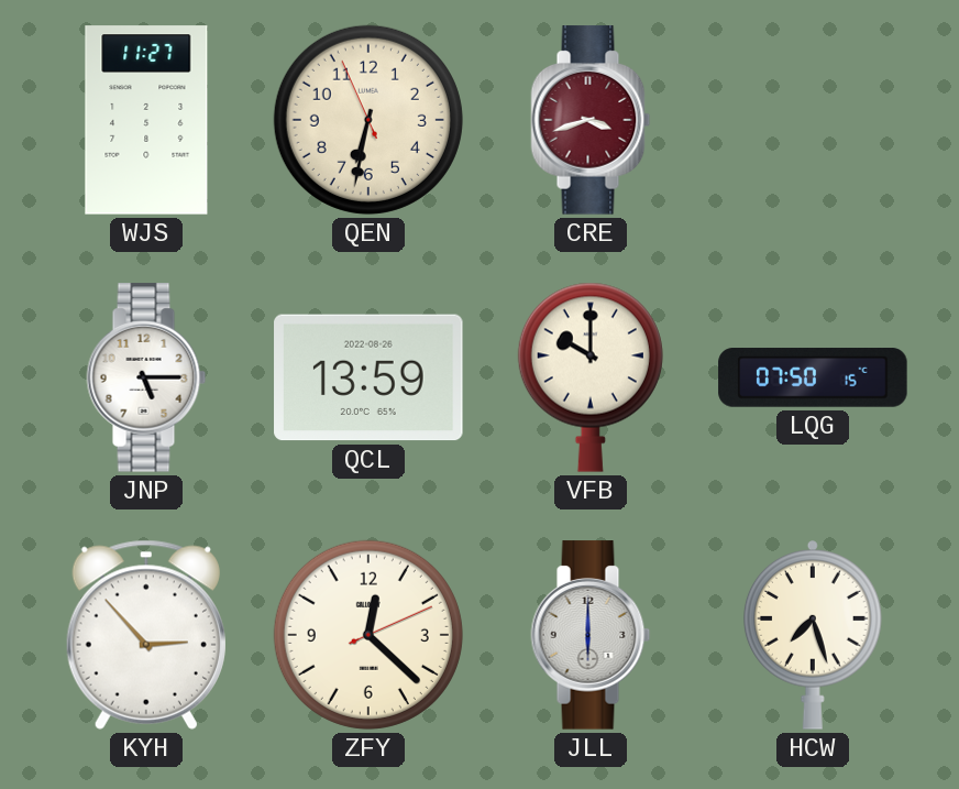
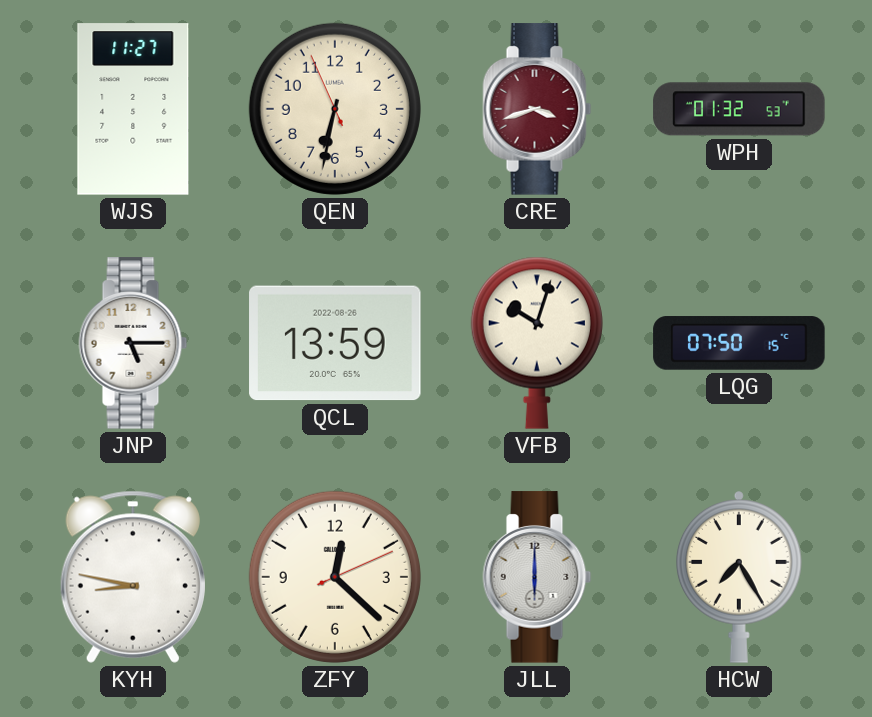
WPH: none -> 01:32
VFB: 10:00 -> 10:03
KYH: 2:53 -> 8:47
HCW: 7:27 -> 7:25
